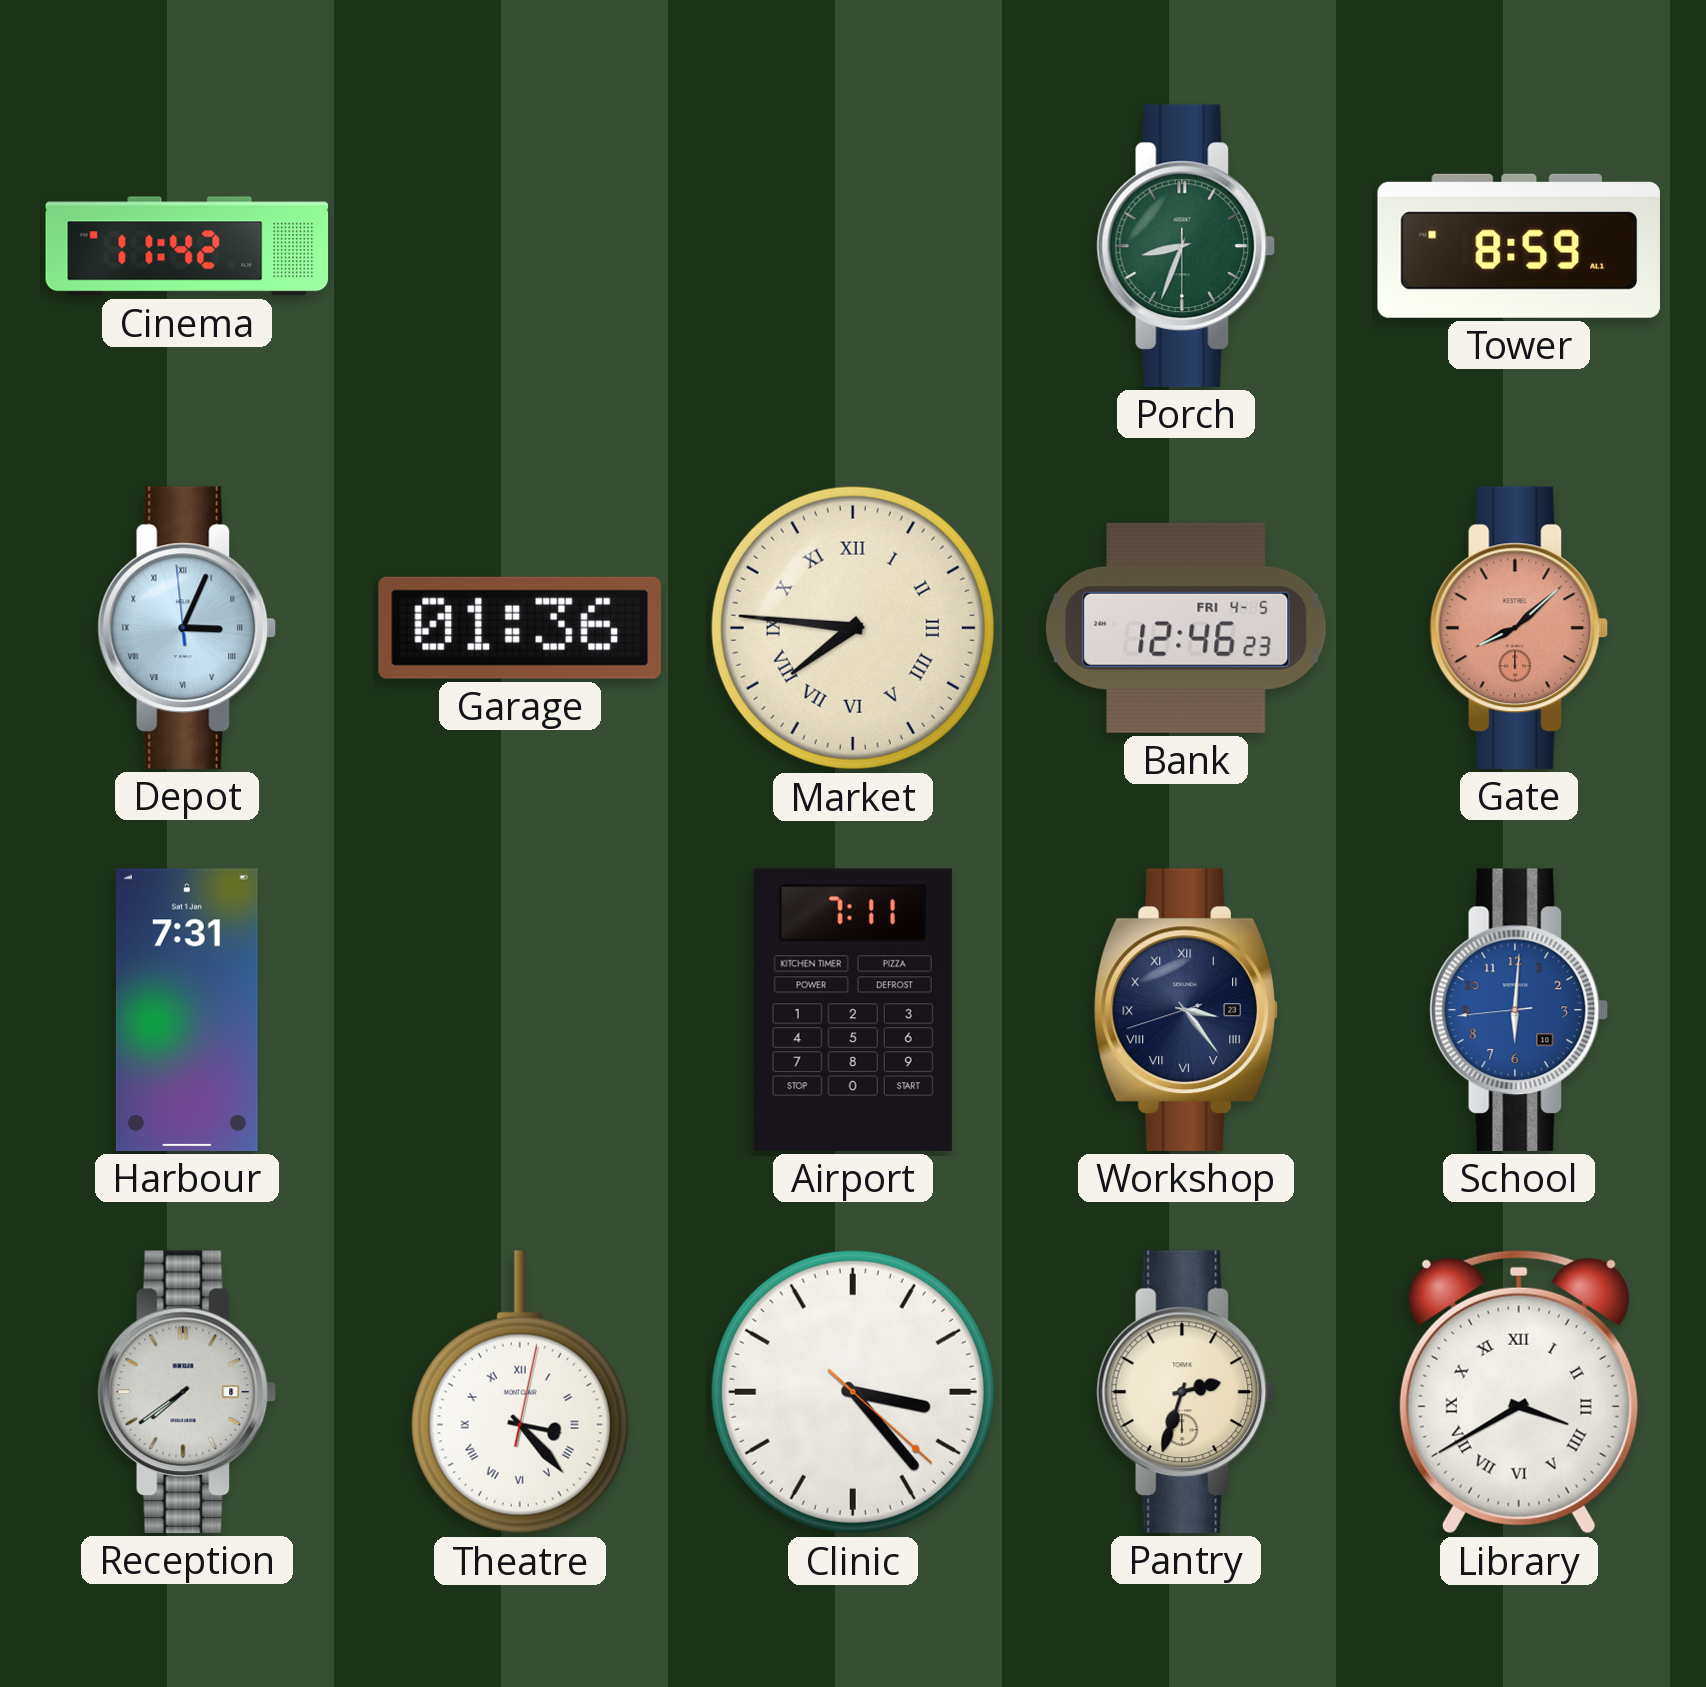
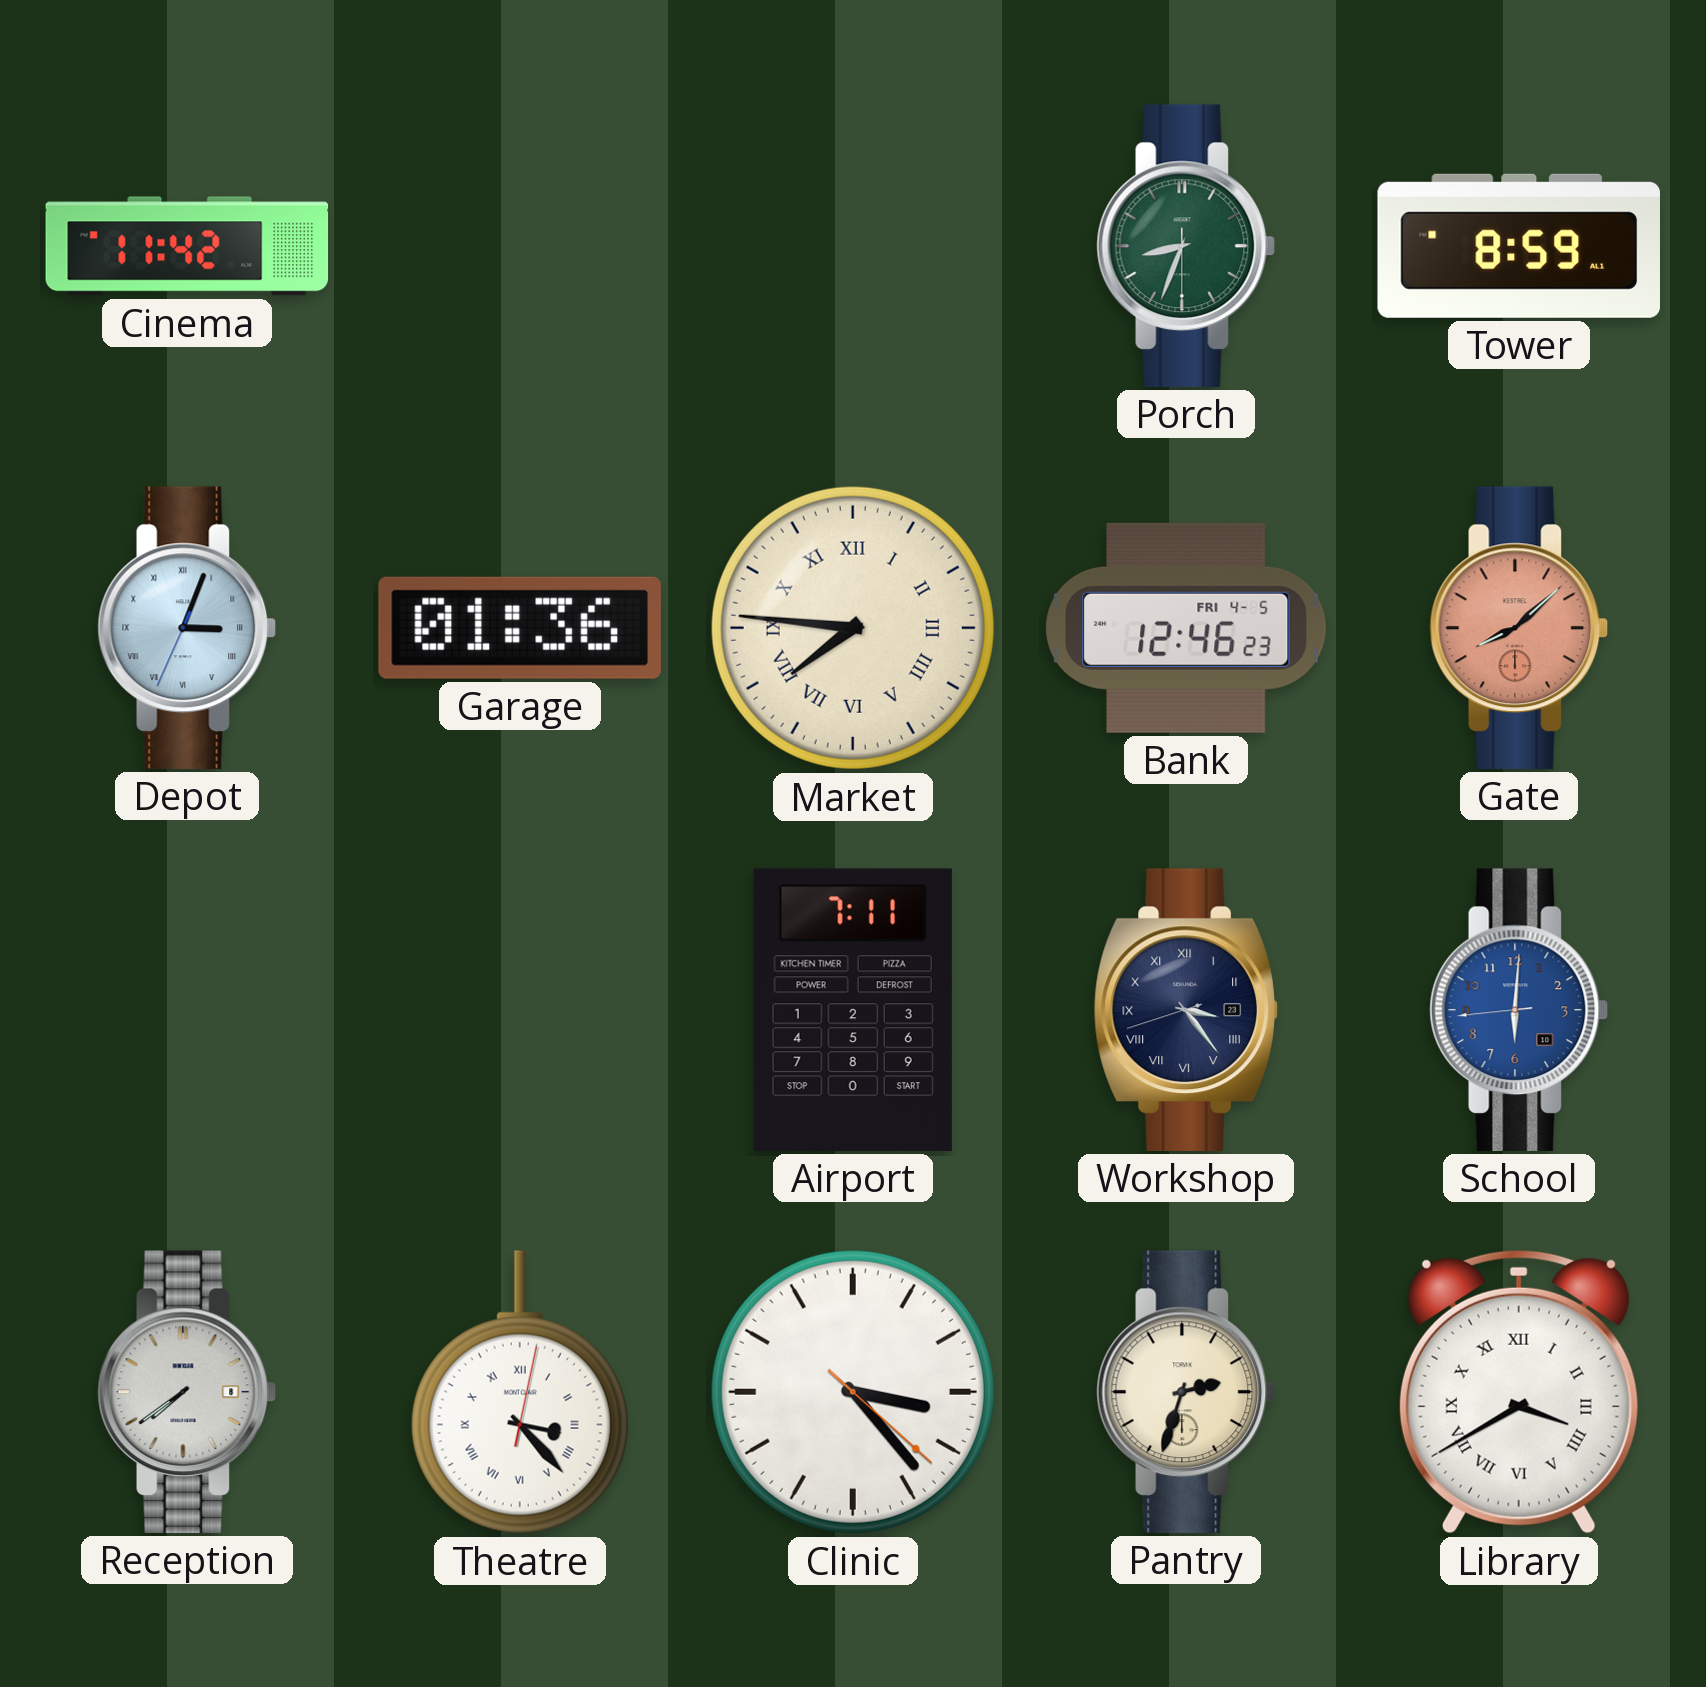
Depot: 3:03:59 -> 3:03:34
Harbour: 7:31 -> none
